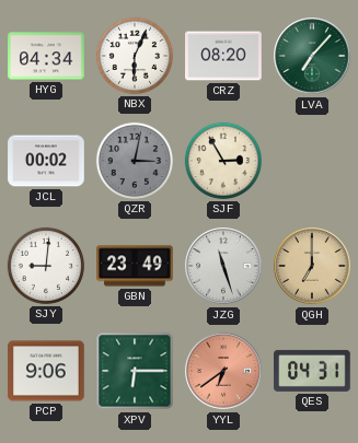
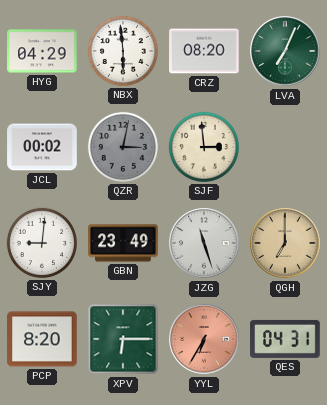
HYG: 04:34 -> 04:29
NBX: 6:04 -> 5:59
LVA: 7:07 -> 7:04
SJF: 2:55 -> 2:59
PCP: 9:06 -> 8:20
YYL: 6:39 -> 6:35
